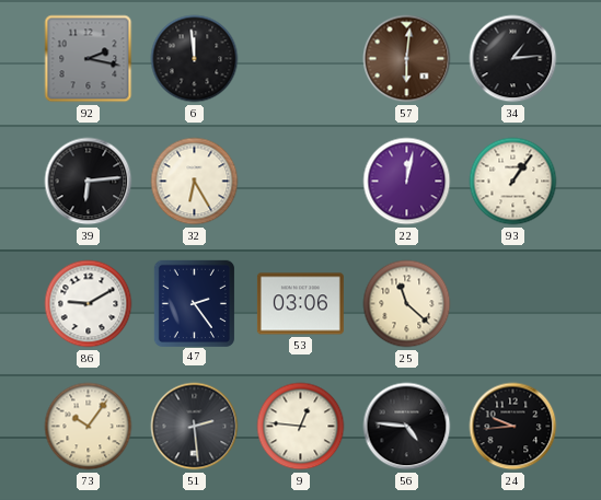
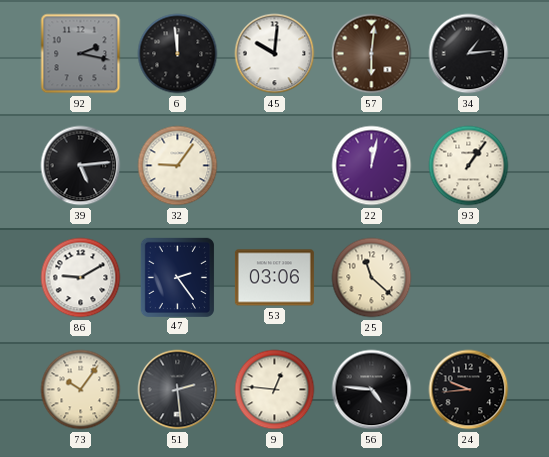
45: none -> 10:01
39: 6:14 -> 5:14
32: 6:25 -> 9:06
